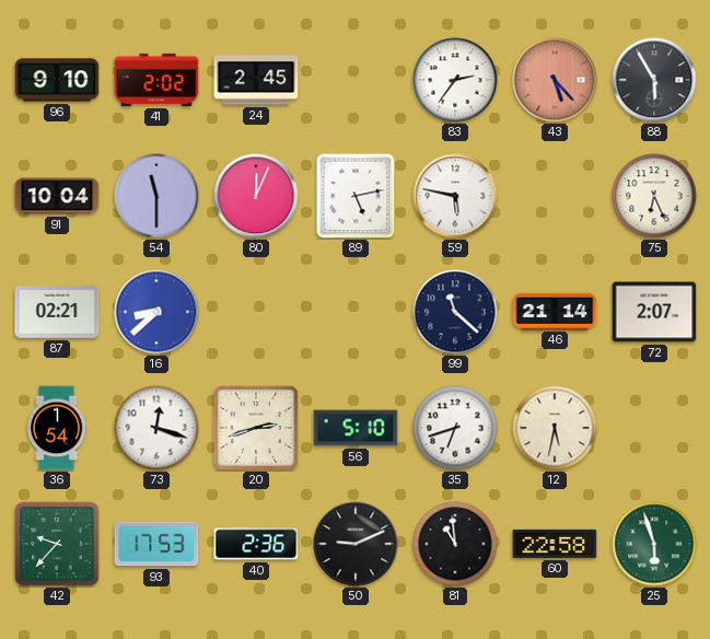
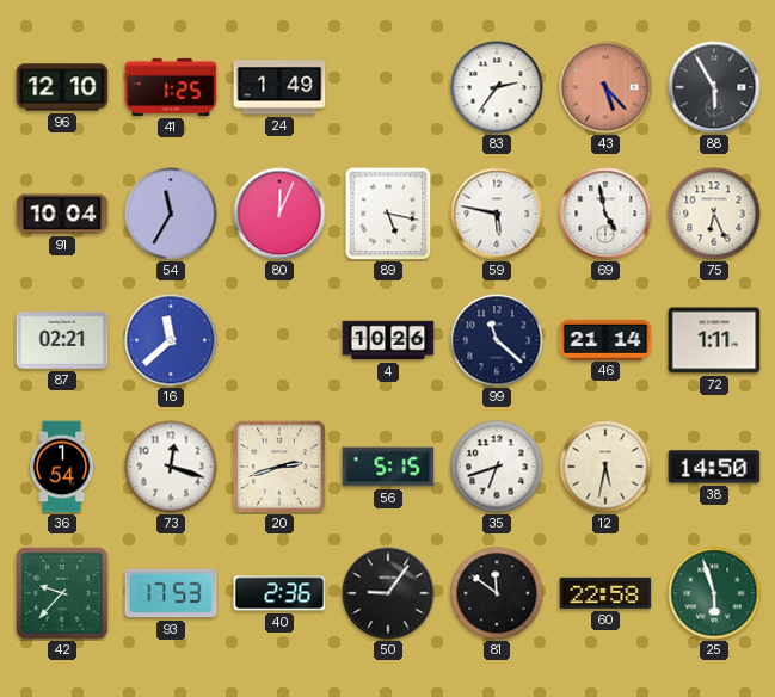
96: 9:10 -> 12:10
41: 2:02 -> 1:25
24: 2:45 -> 1:49
54: 11:30 -> 11:35
89: 5:13 -> 5:17
69: none -> 4:58
16: 8:38 -> 11:38
4: none -> 10:26
72: 2:07 -> 1:11
56: 5:10 -> 5:15
38: none -> 14:50
50: 9:11 -> 9:06
81: 10:59 -> 11:51
